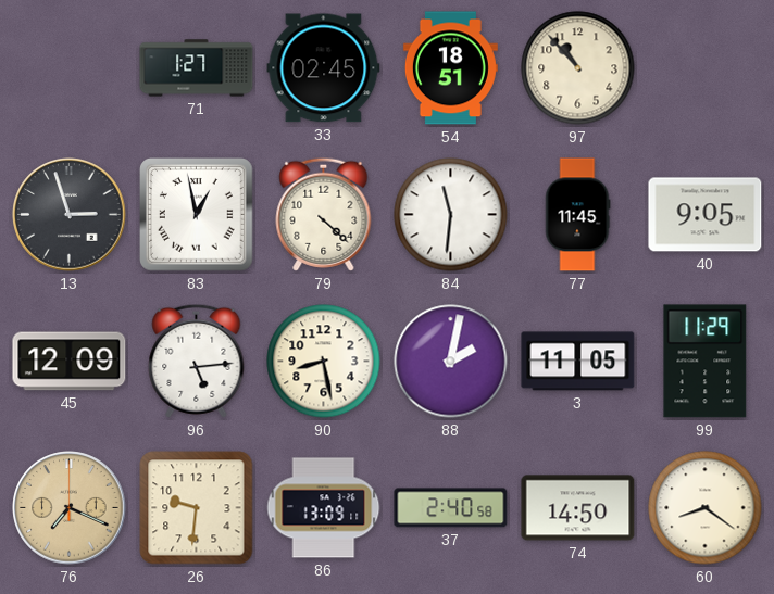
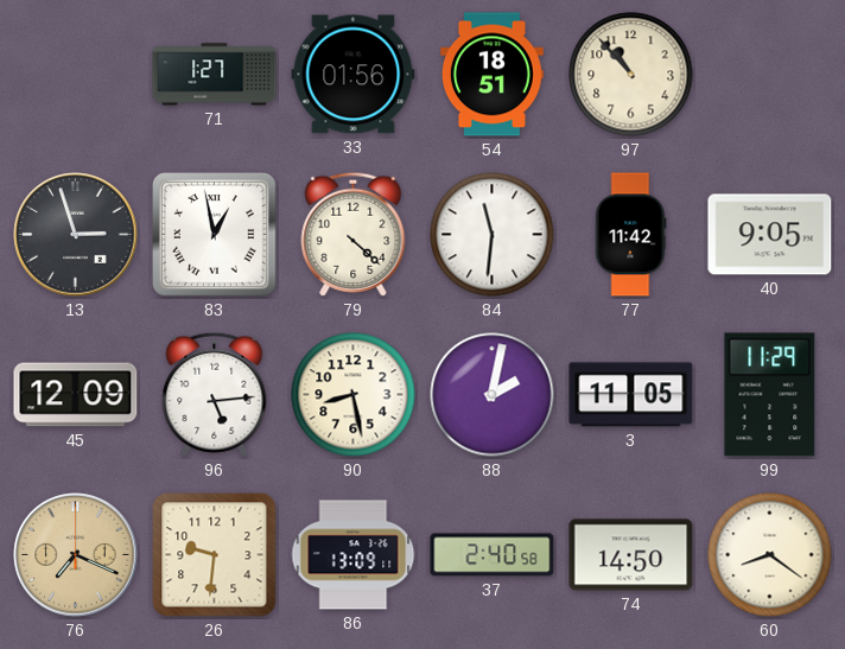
33: 02:45 -> 01:56
77: 11:45 -> 11:42
